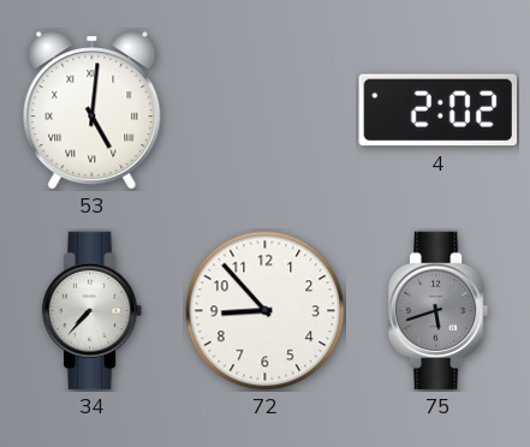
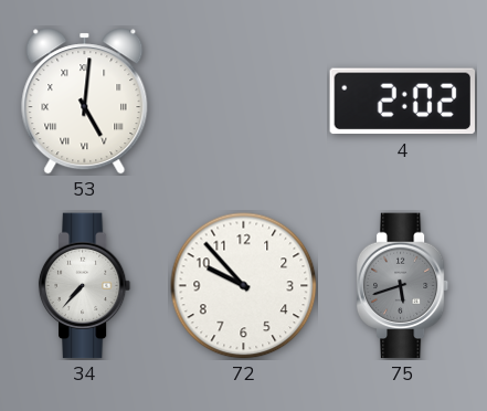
72: 8:53 -> 9:53
